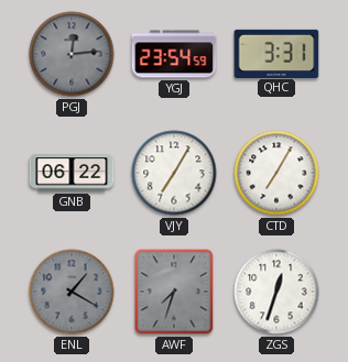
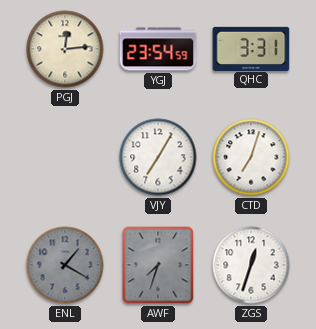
PGJ dial: grey -> cream
GNB: 06:22 -> none
CTD: 7:05 -> 7:03
